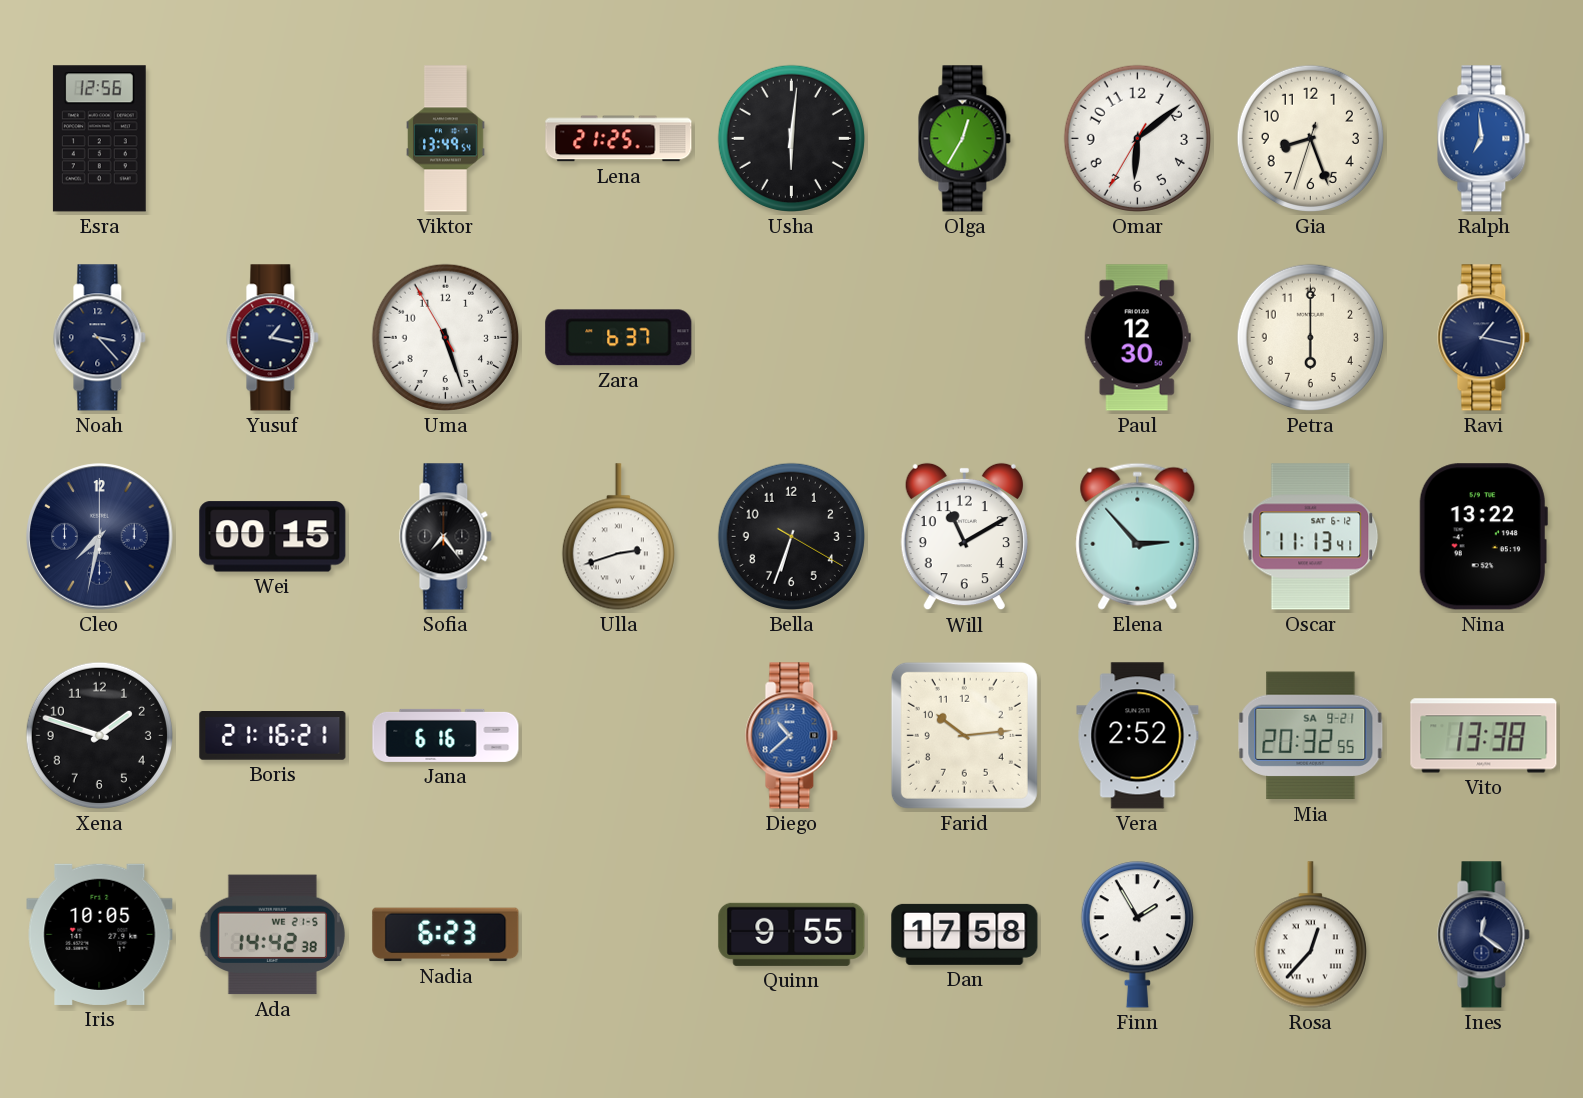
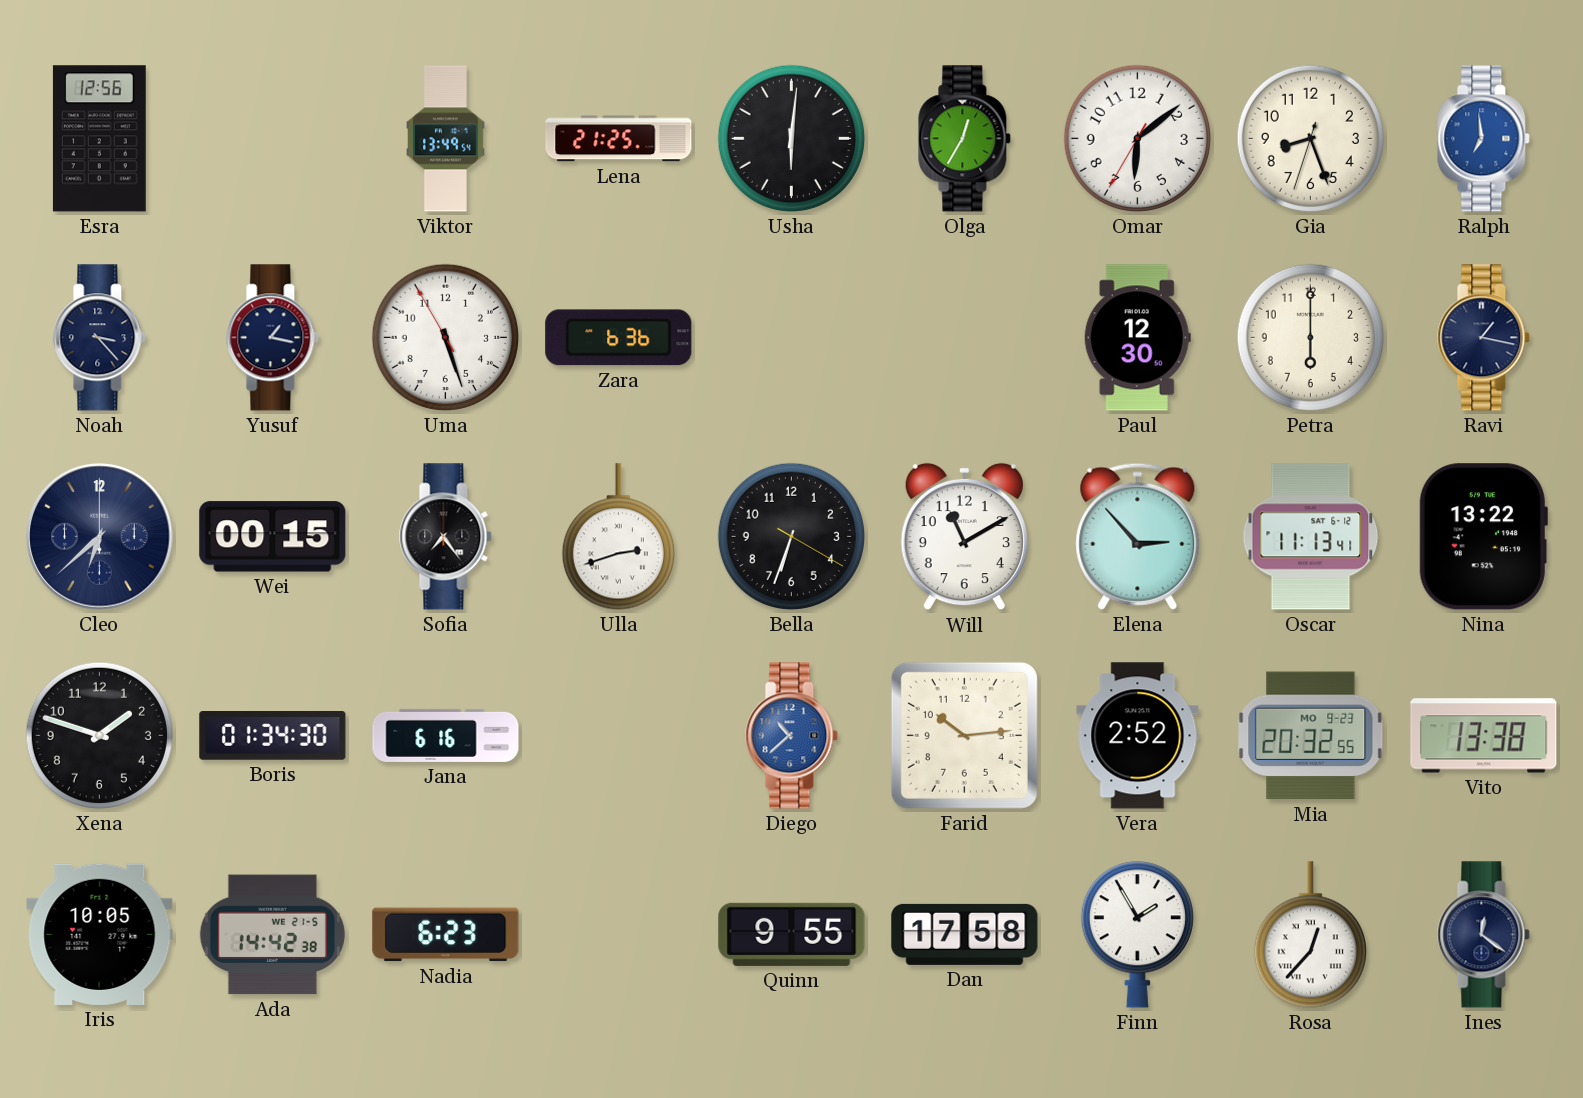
Zara: 6:37 -> 6:36
Cleo: 7:32 -> 6:38
Boris: 21:16 -> 01:34
Mia date: SA 9-21 -> MO 9-23
